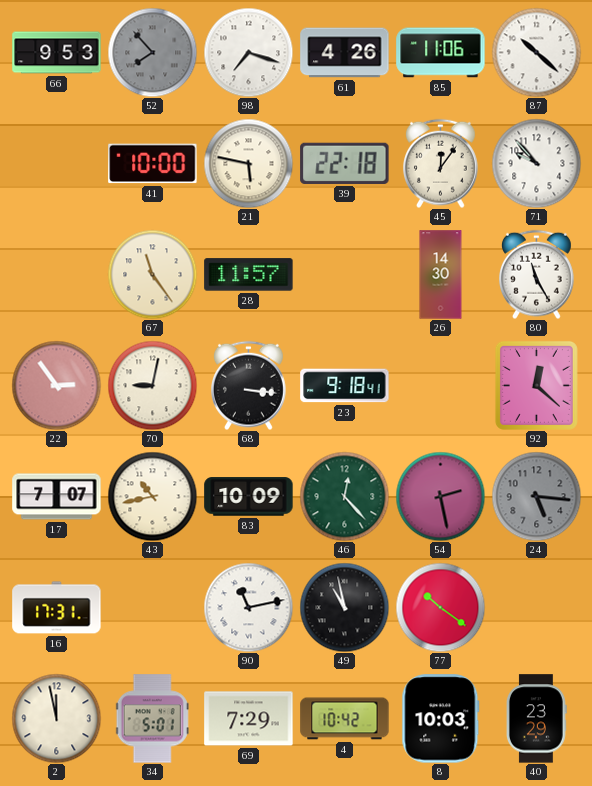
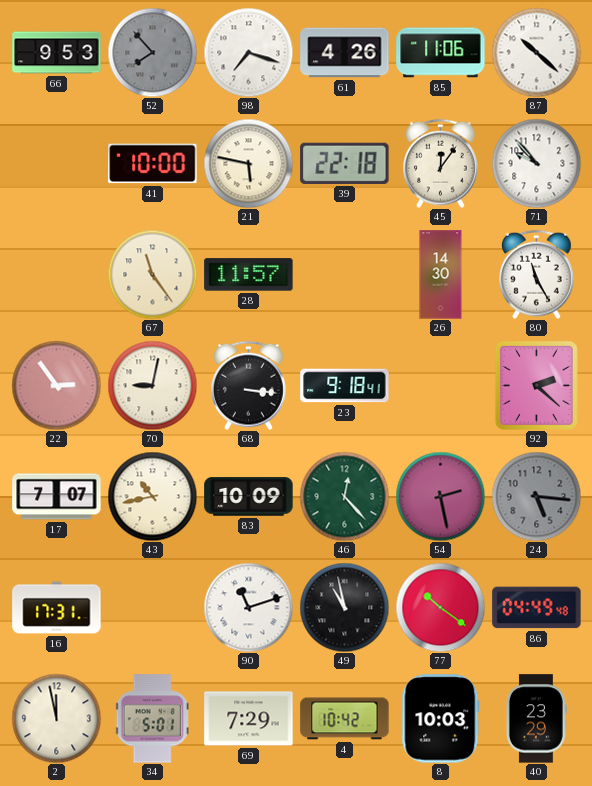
92: 12:22 -> 2:22
90: 11:13 -> 11:12
86: none -> 04:49
